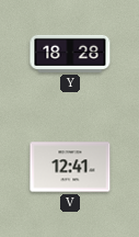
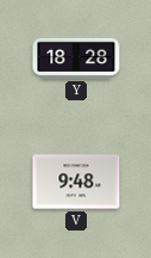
V: 12:41 -> 9:48
